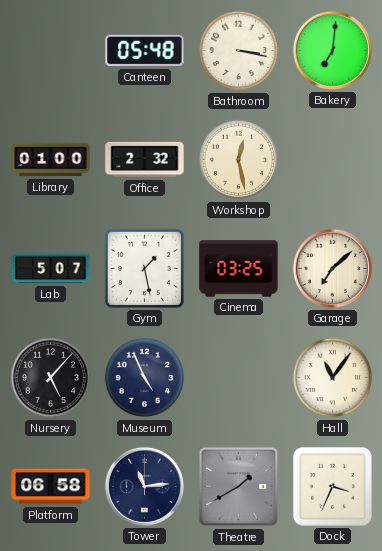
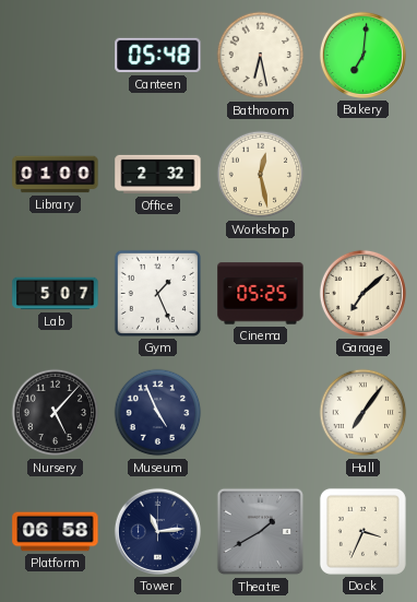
Bathroom: 3:17 -> 6:28
Gym: 1:28 -> 1:26
Cinema: 03:25 -> 05:25
Hall: 11:06 -> 7:06
